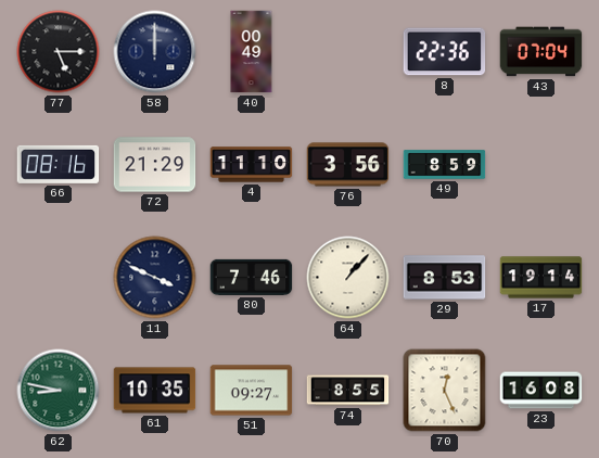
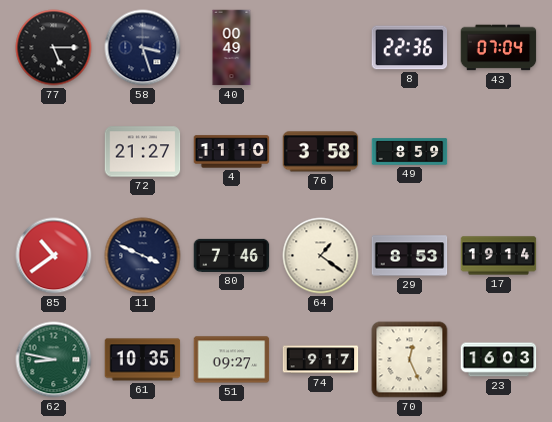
58: 12:00 -> 3:27
66: 08:16 -> none
72: 21:29 -> 21:27
76: 3:56 -> 3:58
85: none -> 10:39
64: 1:07 -> 1:21
74: 8:55 -> 9:17
23: 16:08 -> 16:03
